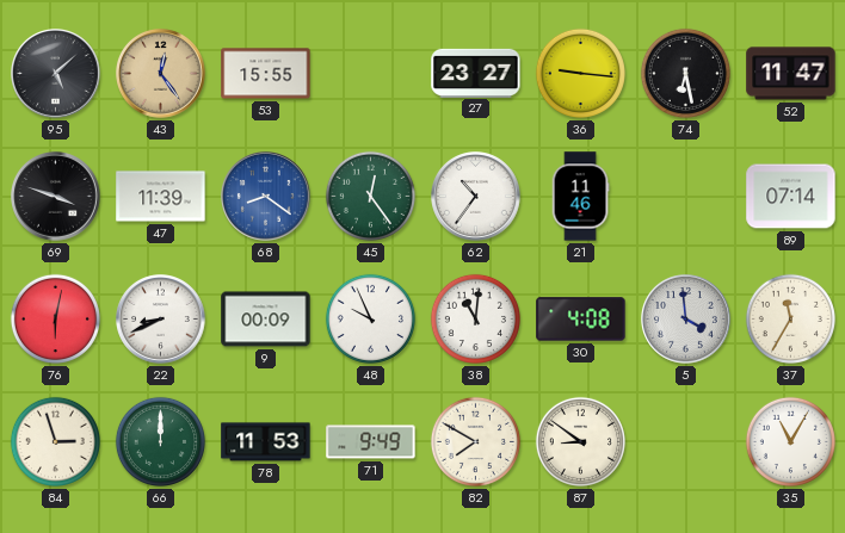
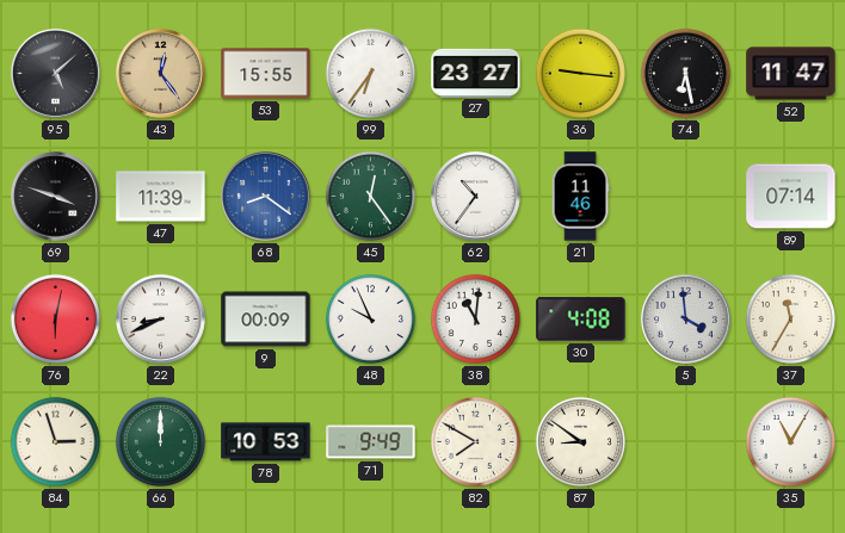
99: none -> 6:36
78: 11:53 -> 10:53
